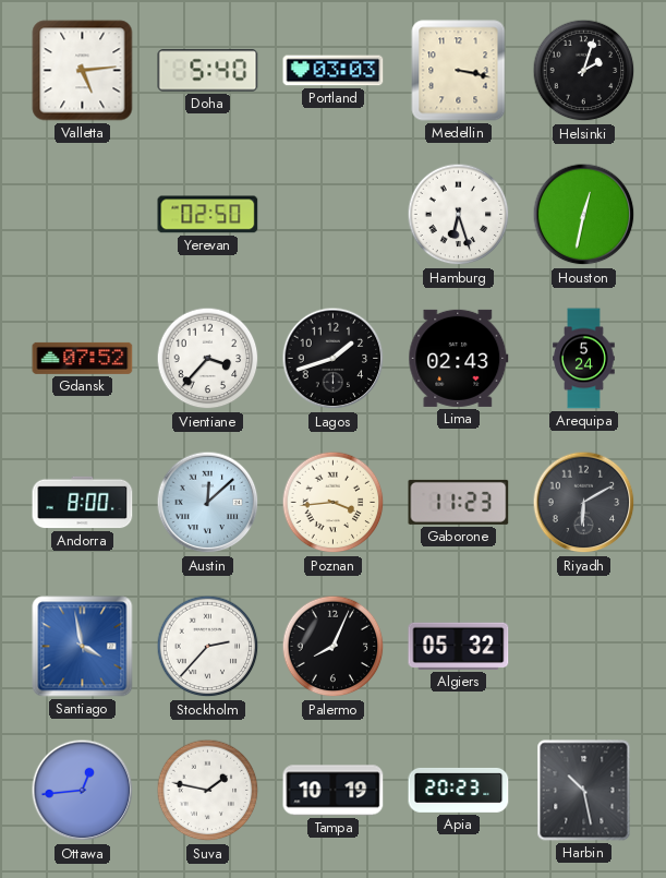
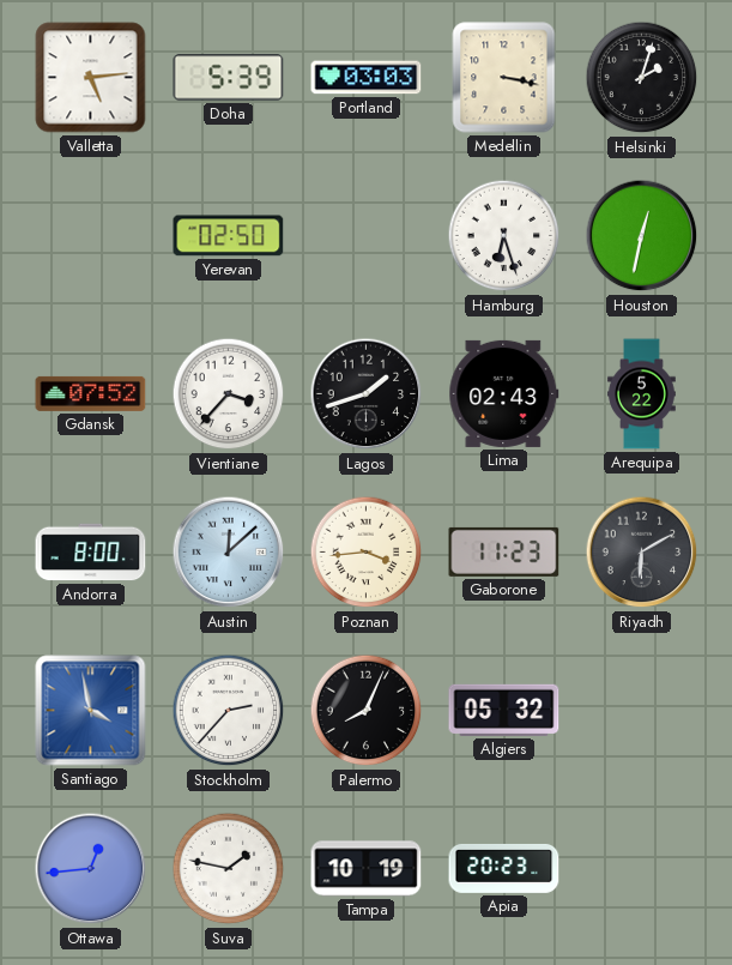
Doha: 5:40 -> 5:39
Arequipa: 5:24 -> 5:22
Harbin: 10:28 -> none
